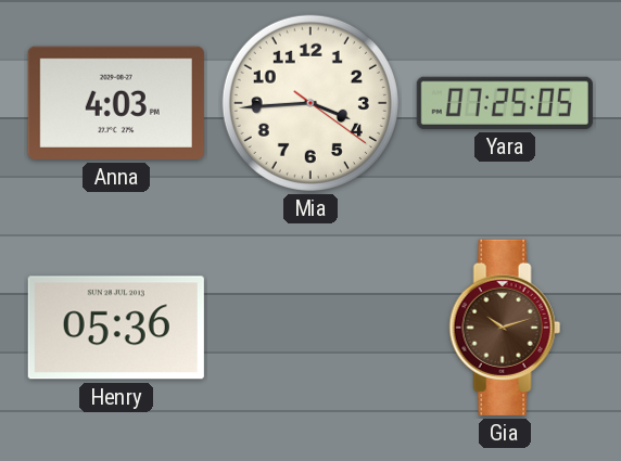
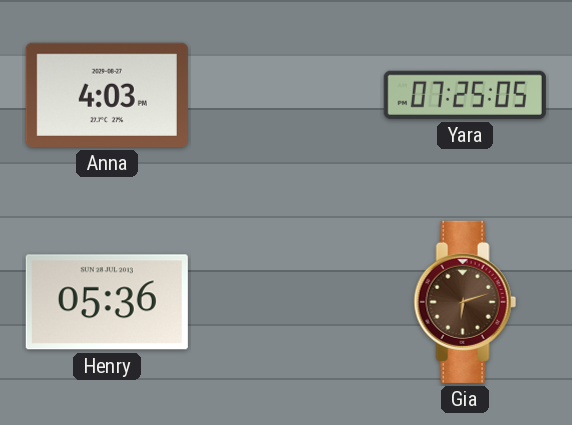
Mia: 3:44 -> none
Gia: 10:12 -> 6:12
